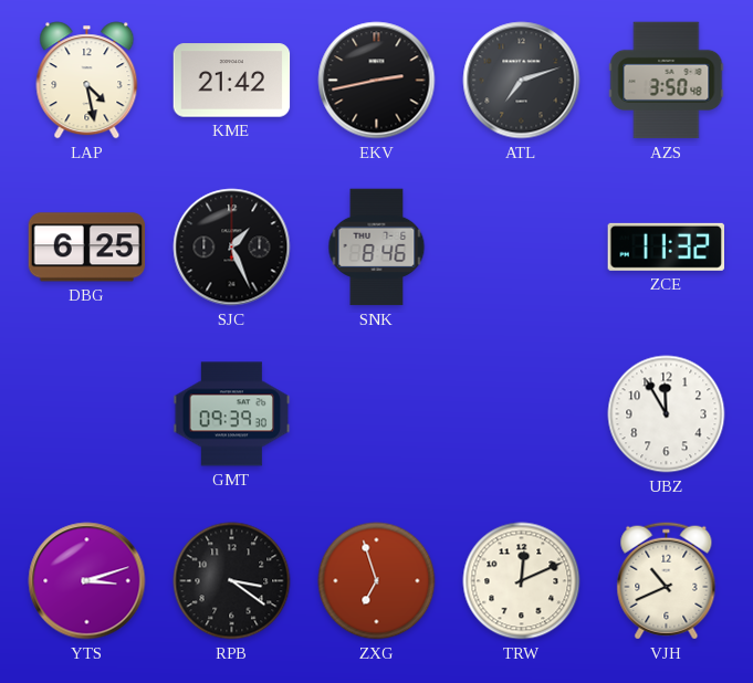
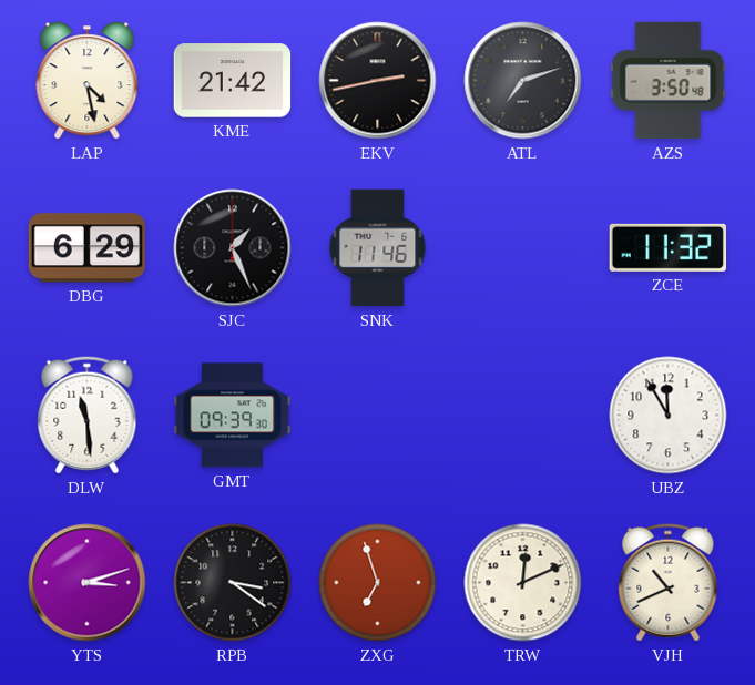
DBG: 6:25 -> 6:29
SNK: 8:46 -> 11:46
DLW: none -> 11:29
